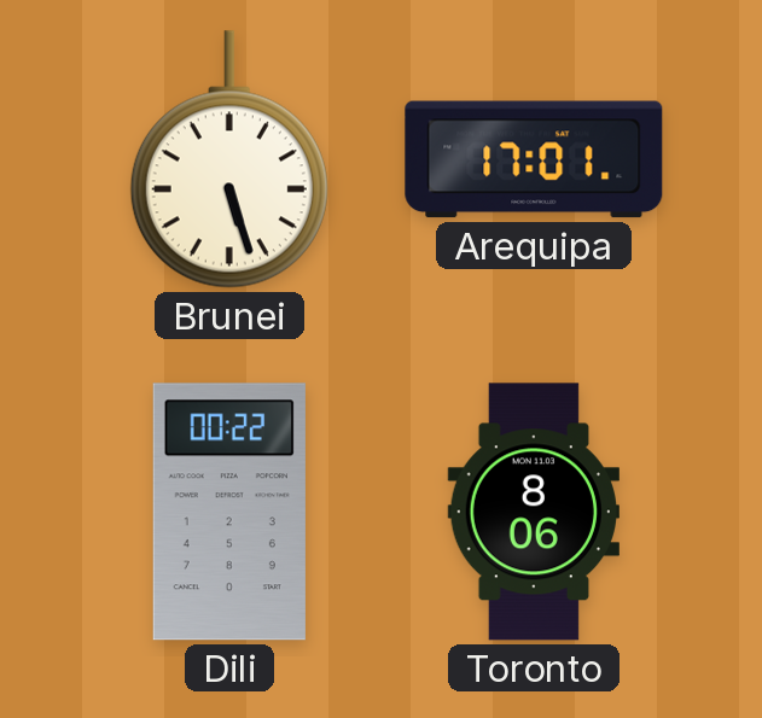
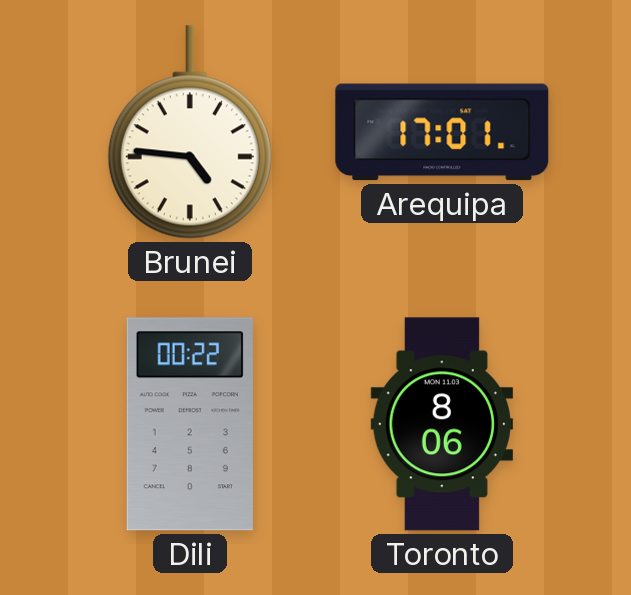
Brunei: 5:27 -> 4:46
